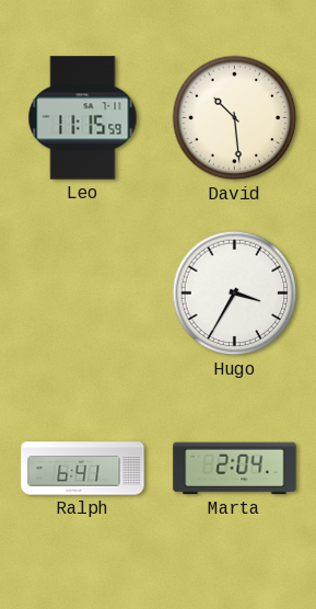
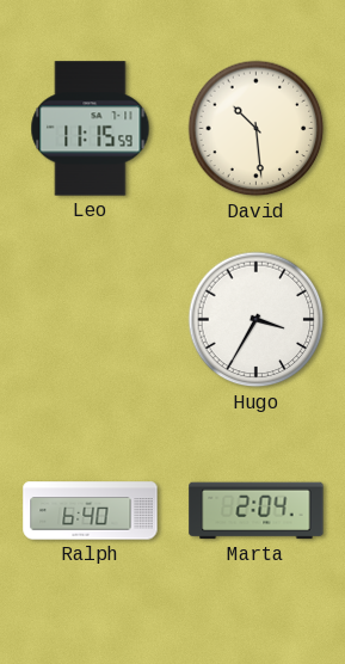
Ralph: 6:41 -> 6:40
